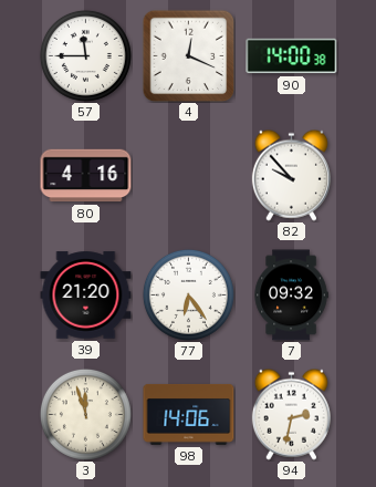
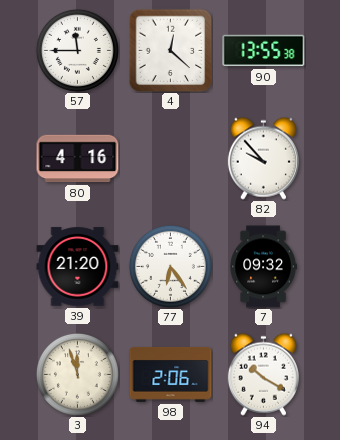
4: 12:19 -> 12:22
90: 14:00 -> 13:55
98: 14:06 -> 2:06
94: 2:32 -> 10:20
